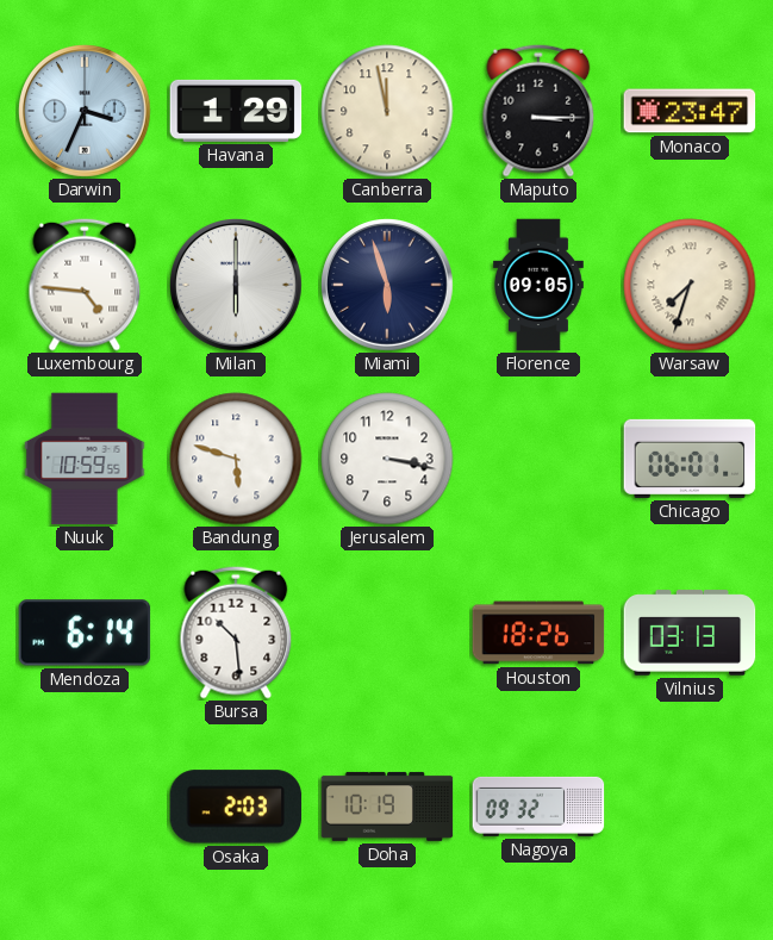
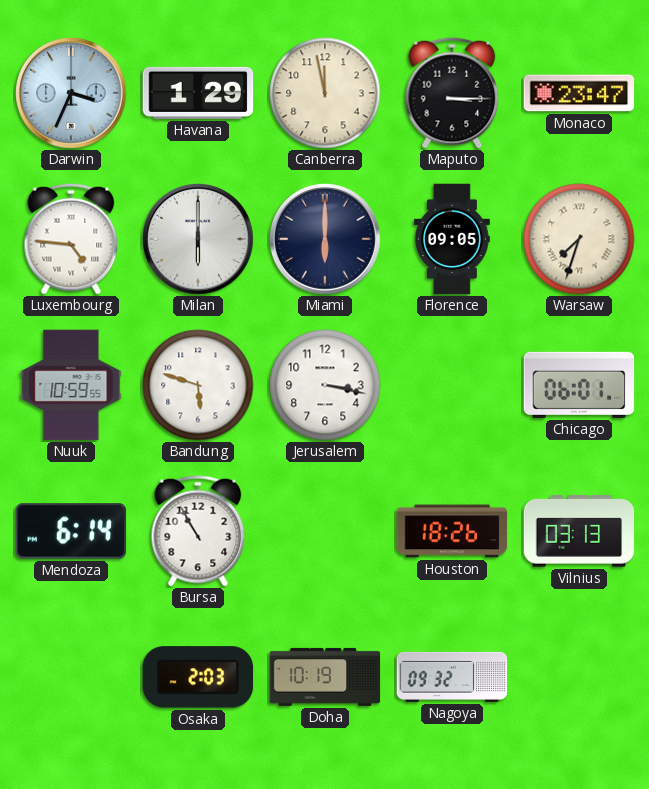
Miami: 5:57 -> 6:00
Bursa: 10:29 -> 10:55
